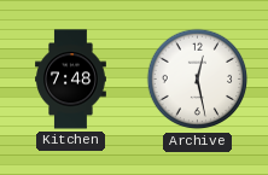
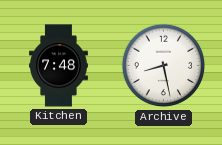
Archive: 12:28 -> 8:28
